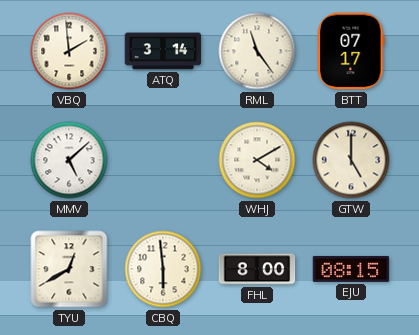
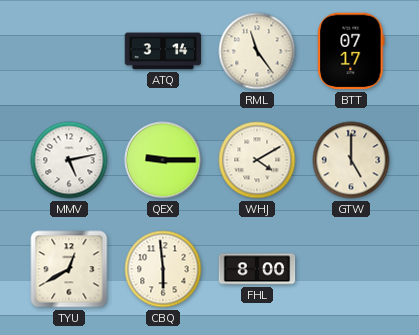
VBQ: 1:59 -> none
MMV: 5:08 -> 5:13
QEX: none -> 9:15
EJU: 08:15 -> none
